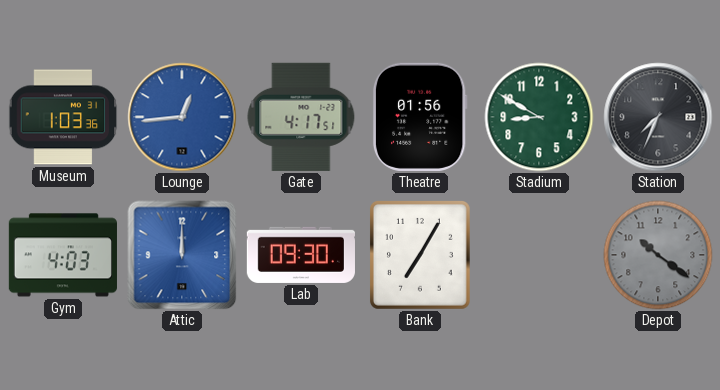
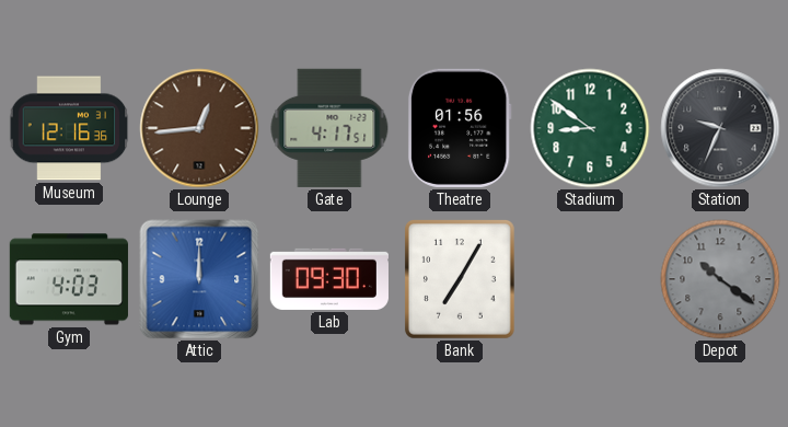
Museum: 1:03 -> 12:16
Lounge dial: blue -> brown
Stadium: 8:50 -> 8:51
Station: 7:34 -> 9:34
